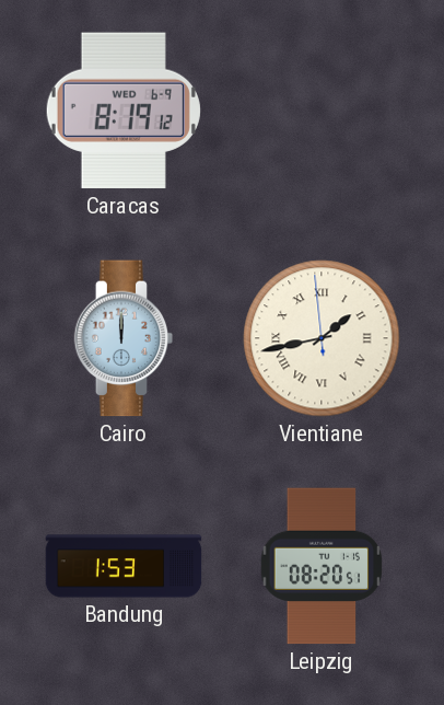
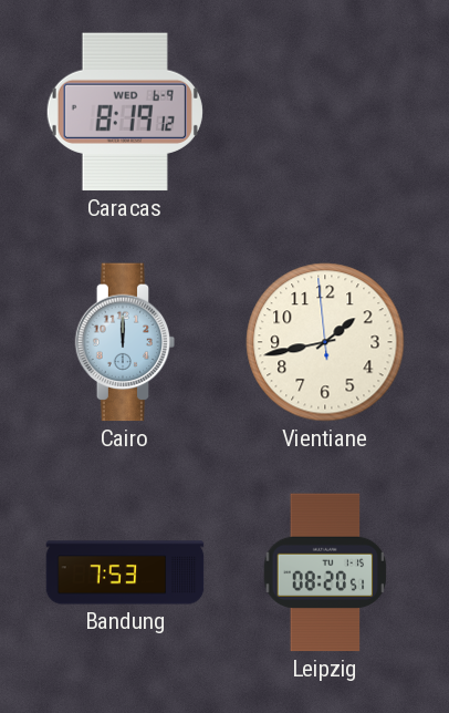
Vientiane numerals: Roman -> Arabic
Bandung: 1:53 -> 7:53
